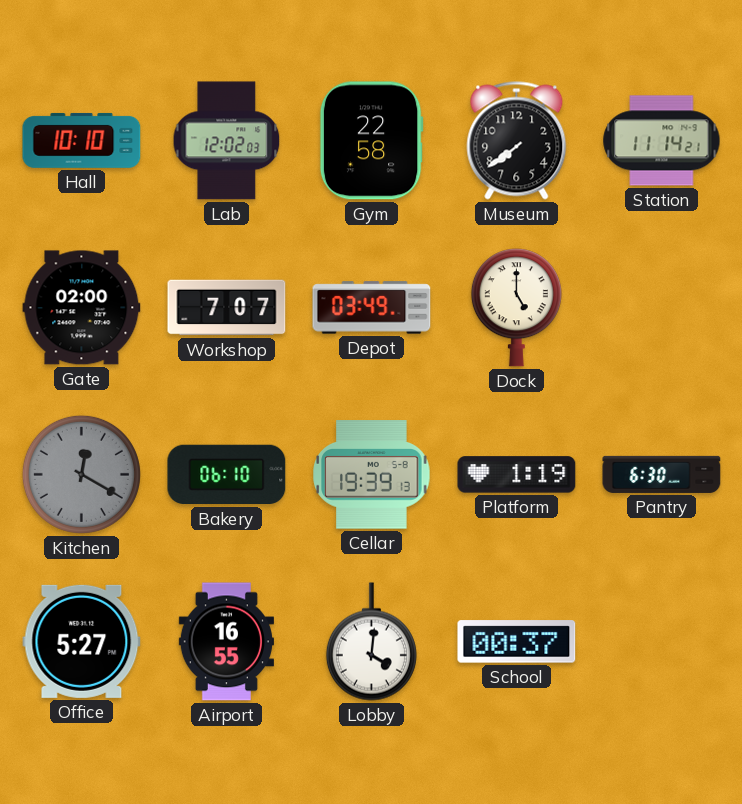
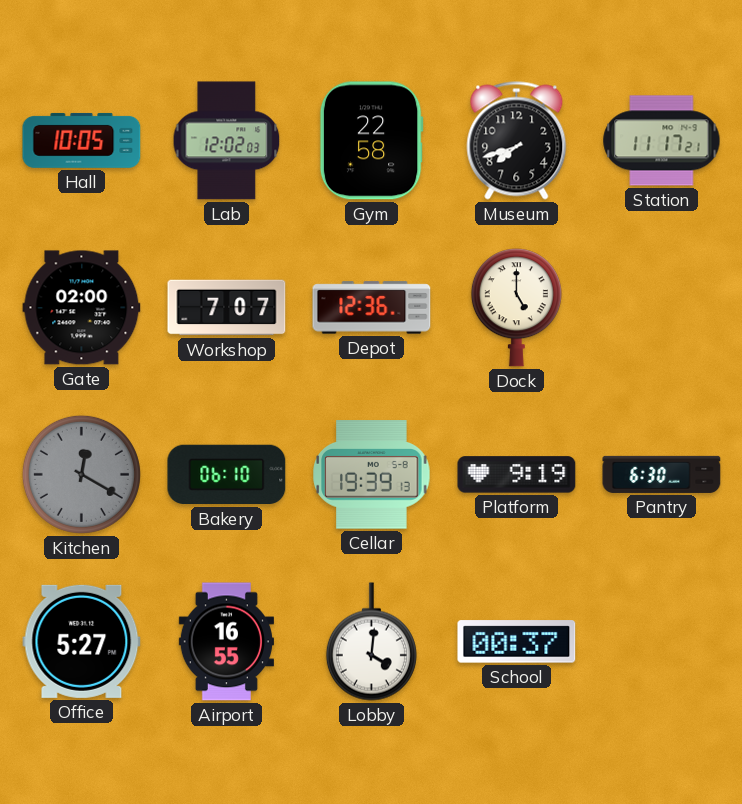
Hall: 10:10 -> 10:05
Museum: 7:39 -> 7:42
Station: 11:14 -> 11:17
Depot: 03:49 -> 12:36
Platform: 1:19 -> 9:19
